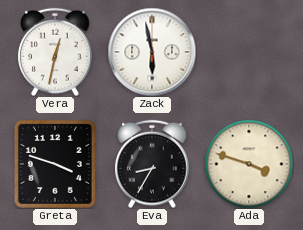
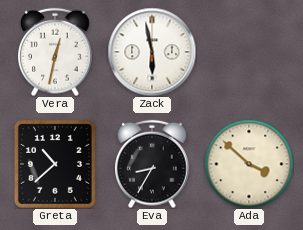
Greta: 3:48 -> 10:38
Ada: 3:48 -> 3:52
